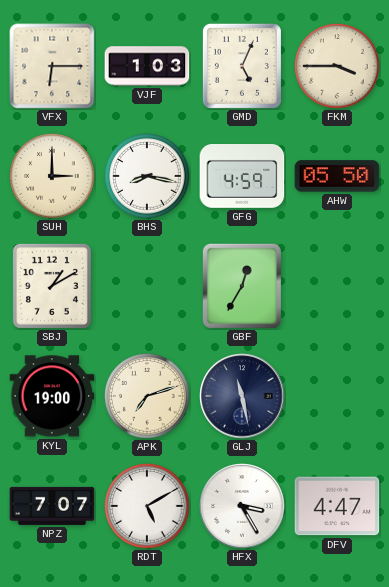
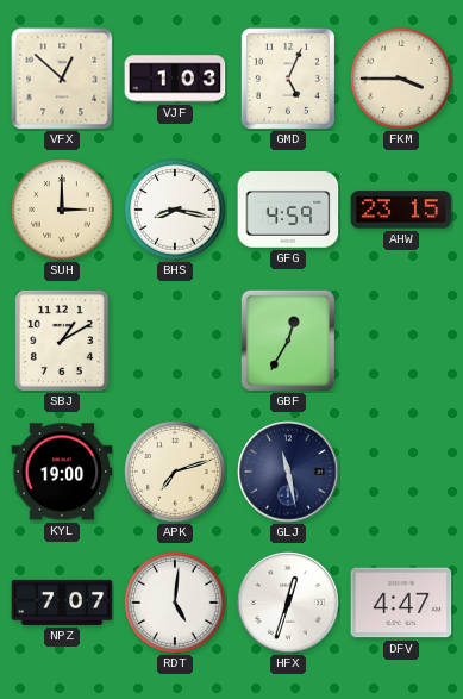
VFX: 6:15 -> 12:52
AHW: 05:50 -> 23:15
RDT: 5:10 -> 5:01
HFX: 3:25 -> 12:33
